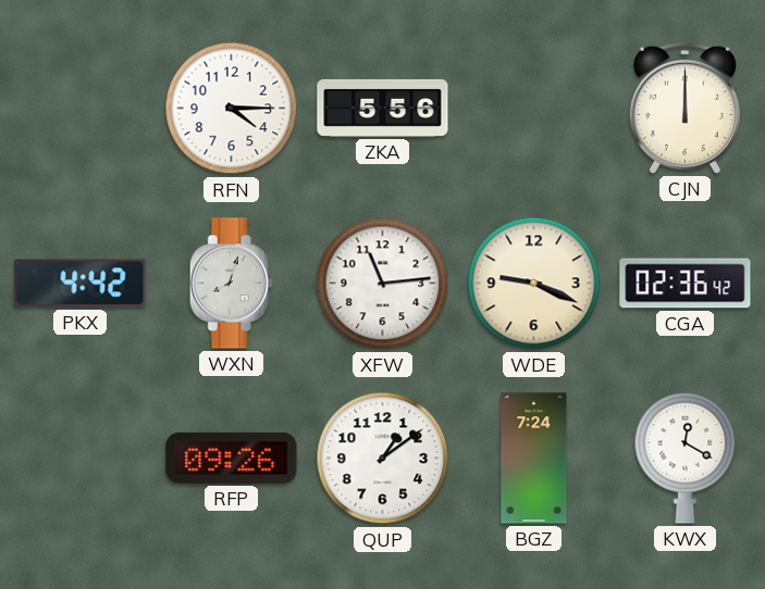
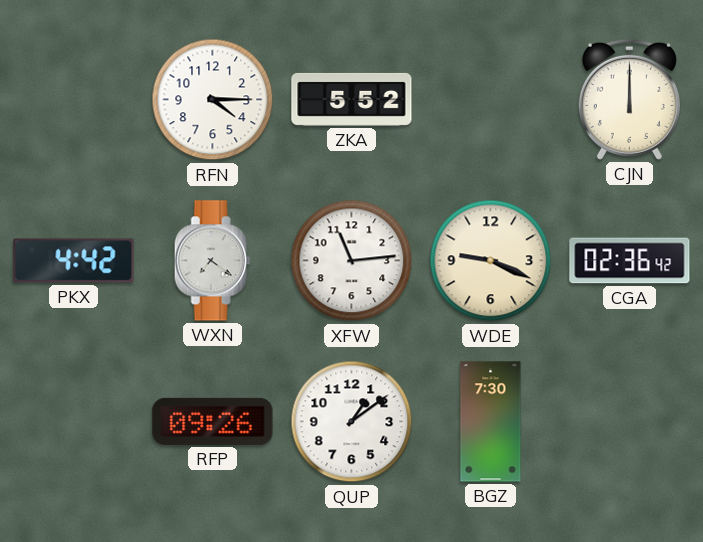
ZKA: 5:56 -> 5:52
WXN: 8:03 -> 7:21
BGZ: 7:24 -> 7:30
KWX: 12:20 -> none
